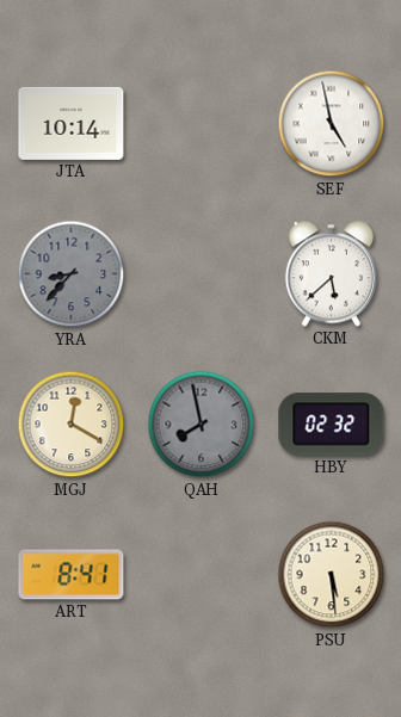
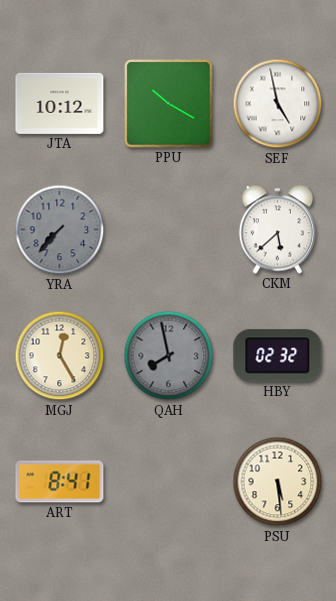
JTA: 10:14 -> 10:12
PPU: none -> 10:20
YRA: 8:37 -> 7:37
MGJ: 12:20 -> 12:25
